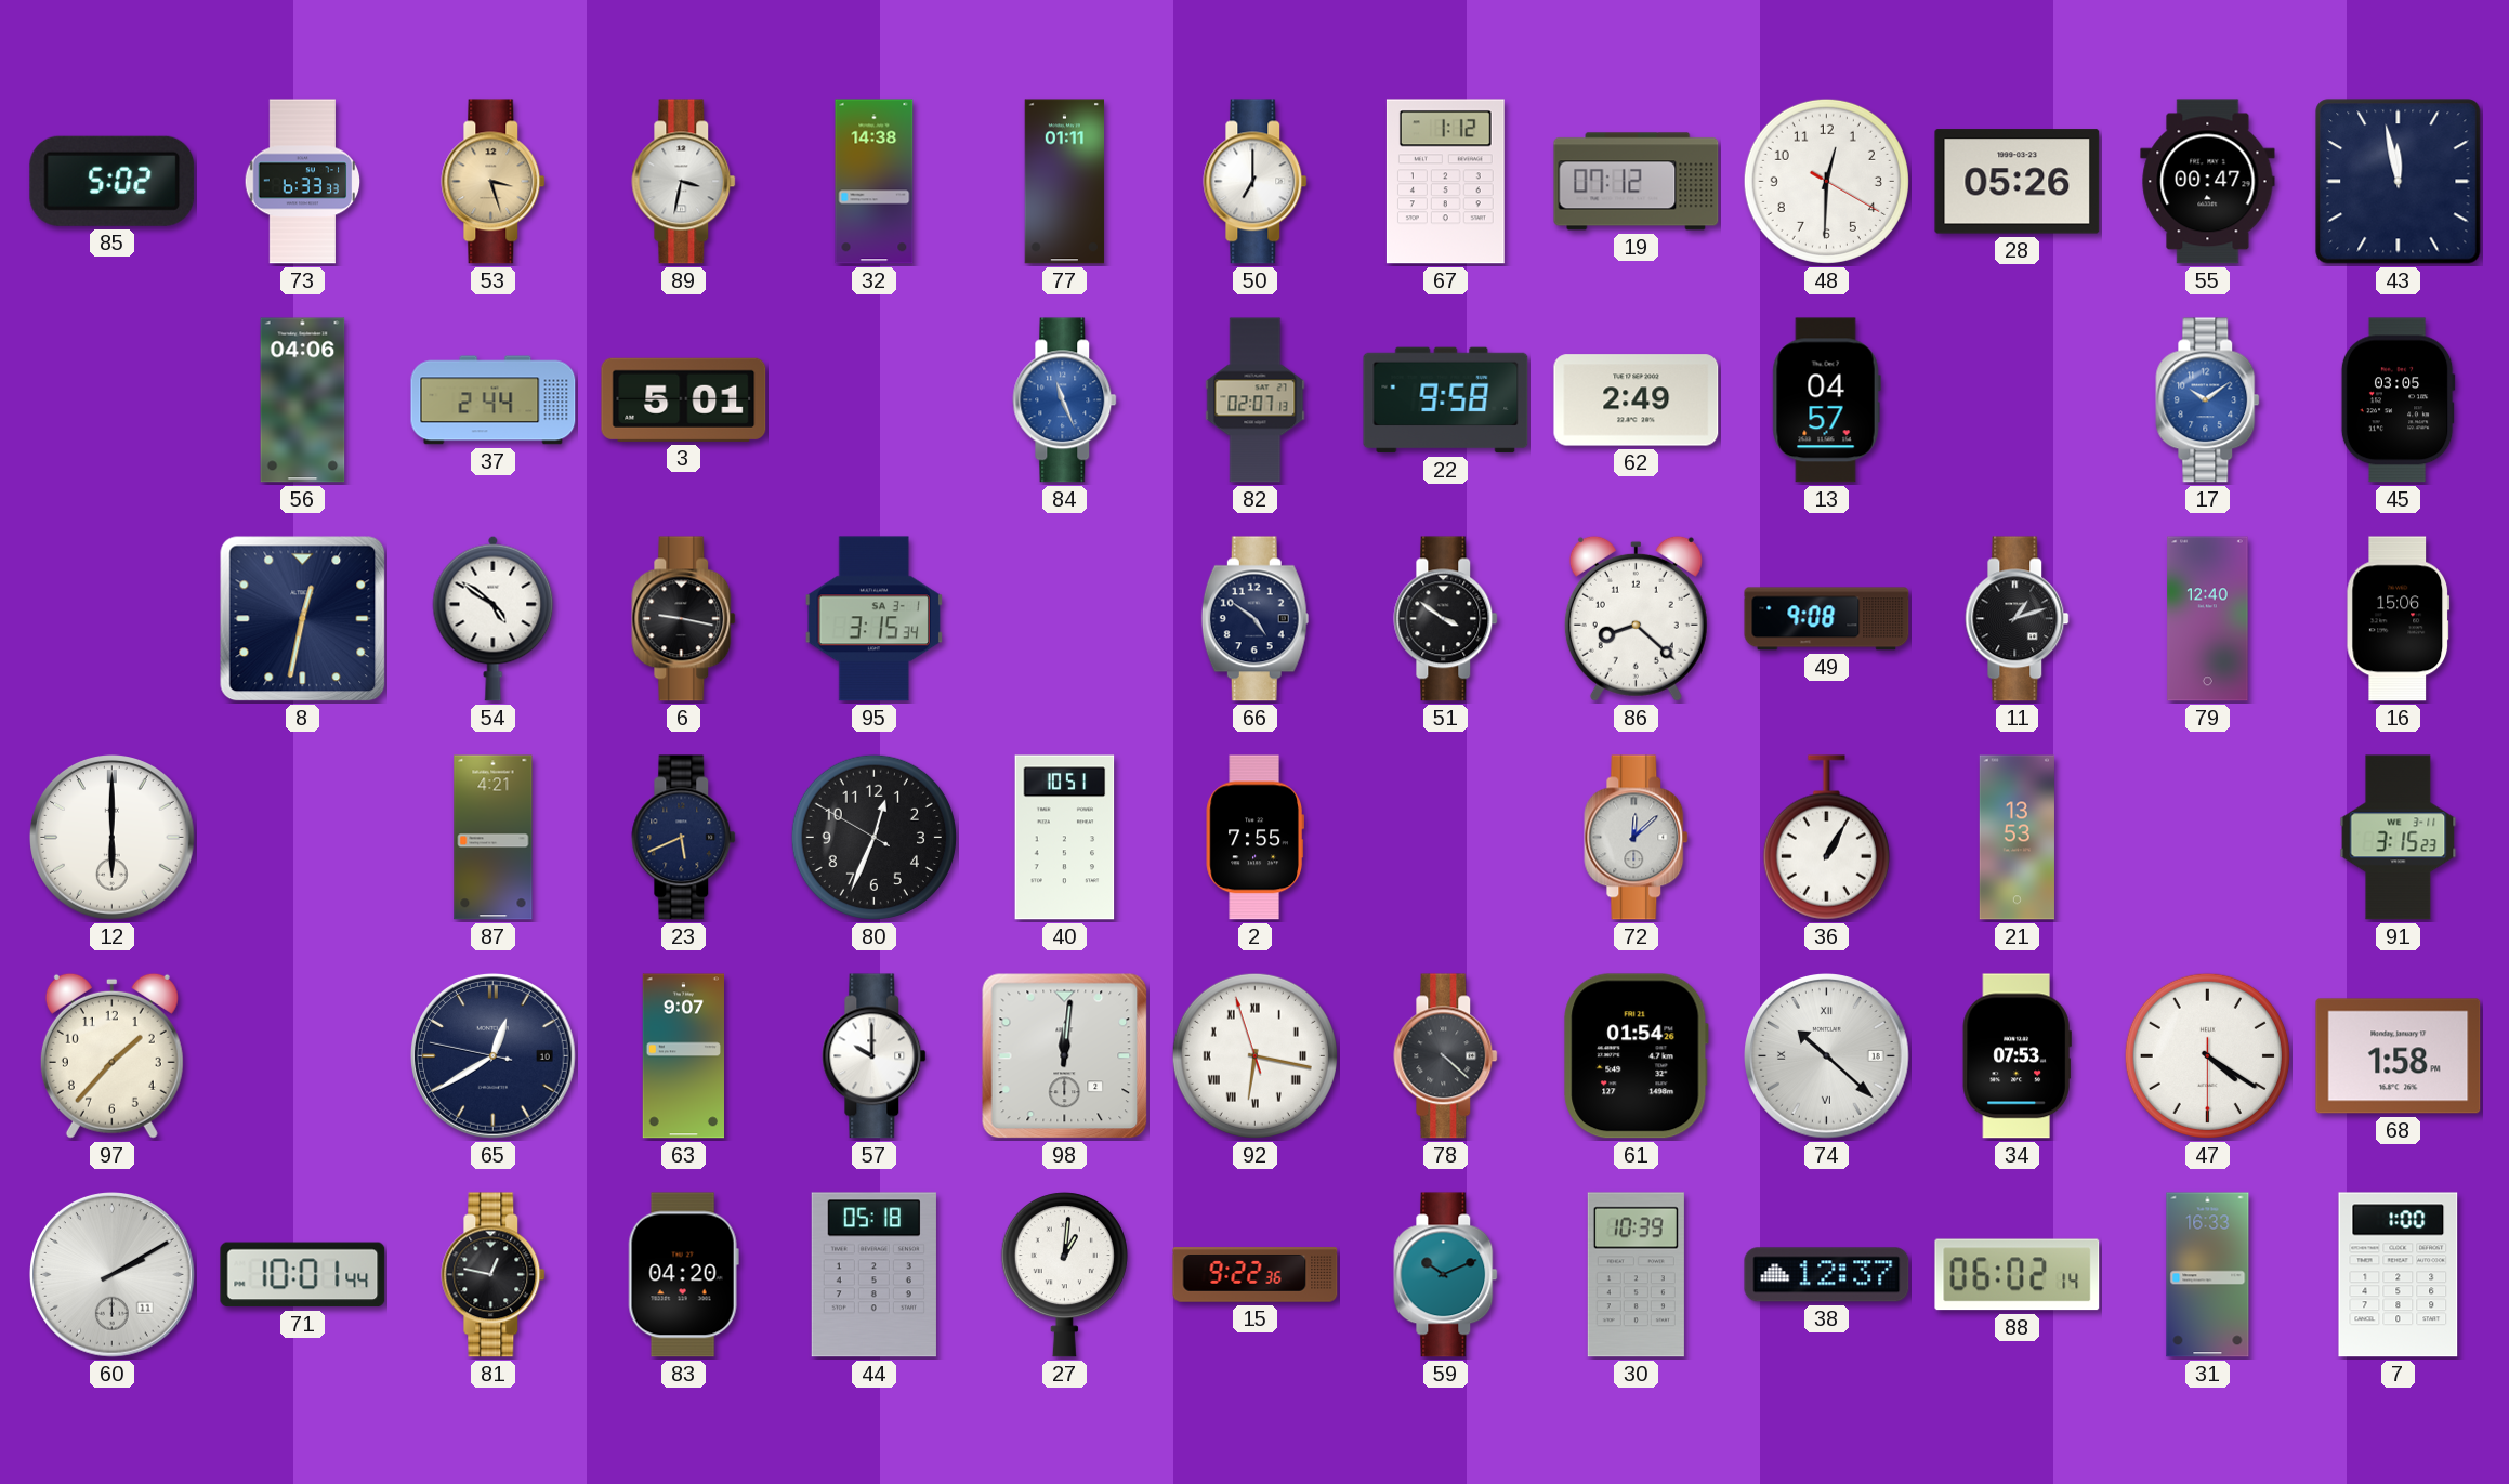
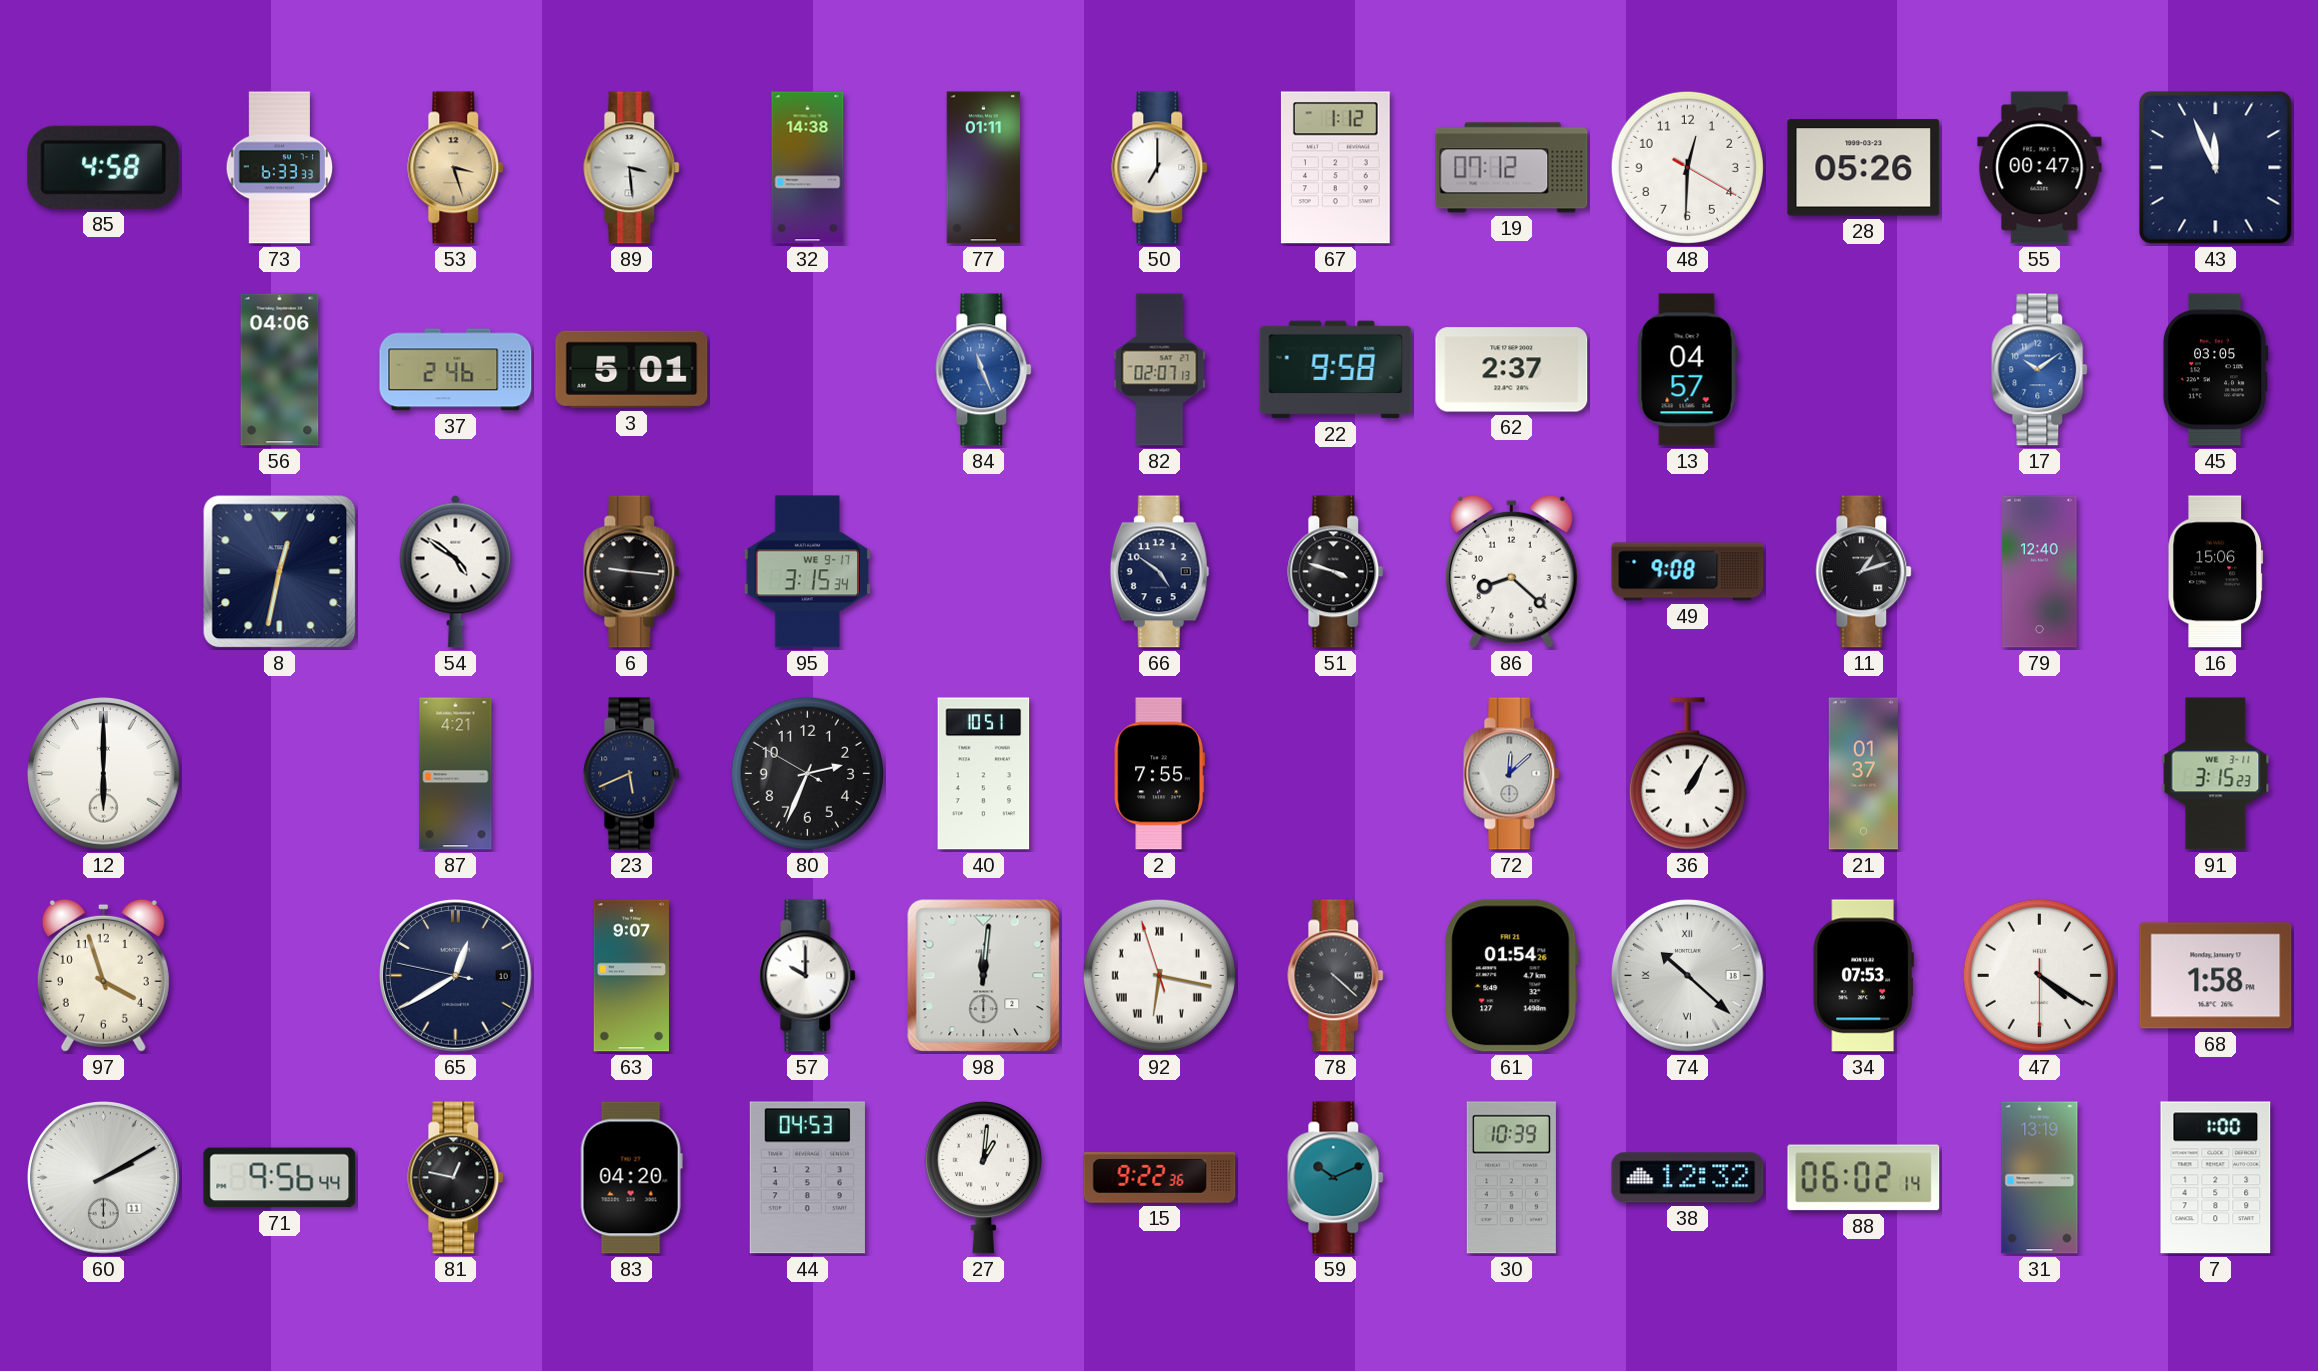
85: 5:02 -> 4:58
89: 3:32 -> 3:29
43: 11:58 -> 11:56
37: 2:44 -> 2:46
62: 2:49 -> 2:37
6: 9:17 -> 9:16
95 date: SA 3-1 -> WE 9-17
51: 3:51 -> 3:48
80: 12:33 -> 2:33
21: 13:53 -> 01:37
97: 1:37 -> 3:57
71: 10:01 -> 9:56
44: 05:18 -> 04:53
38: 12:37 -> 12:32
31: 16:33 -> 13:19
